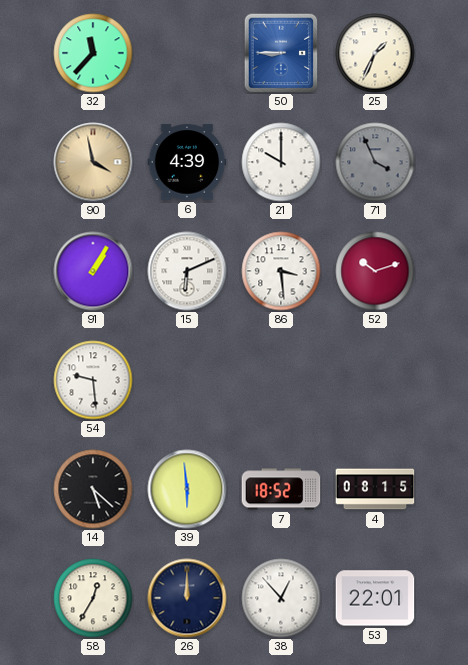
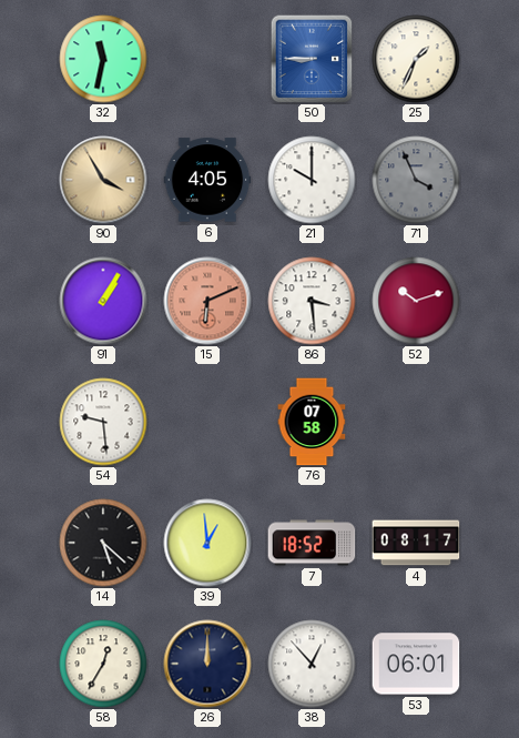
32: 11:37 -> 11:32
90: 3:58 -> 3:55
6: 4:39 -> 4:05
15 dial: white -> salmon
76: none -> 07:58
39: 5:59 -> 12:59
4: 08:15 -> 08:17
53: 22:01 -> 06:01
